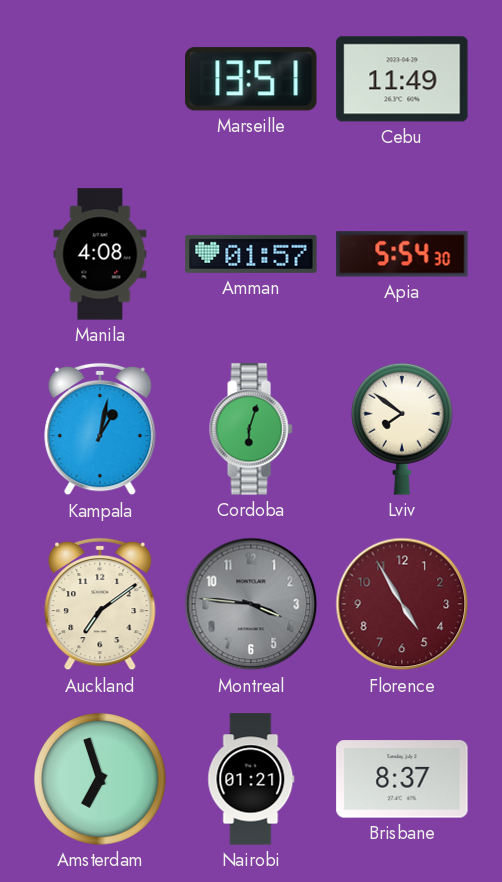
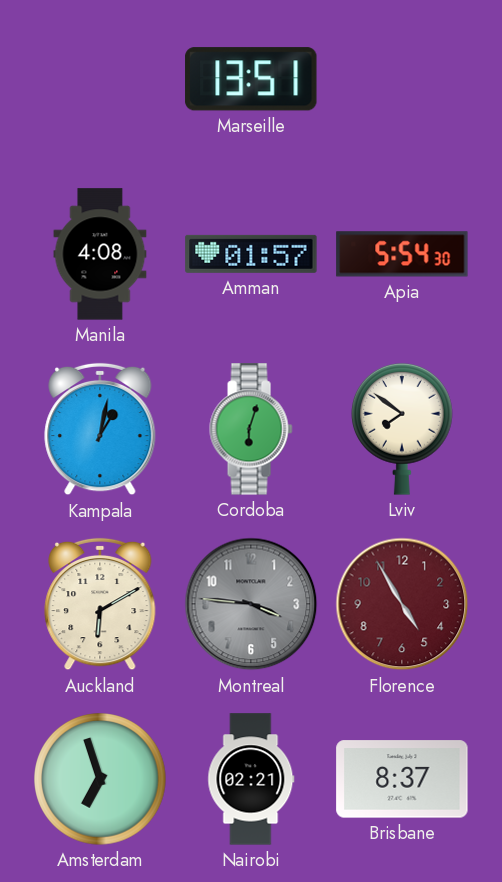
Cebu: 11:49 -> none
Auckland: 7:09 -> 6:10
Nairobi: 01:21 -> 02:21
